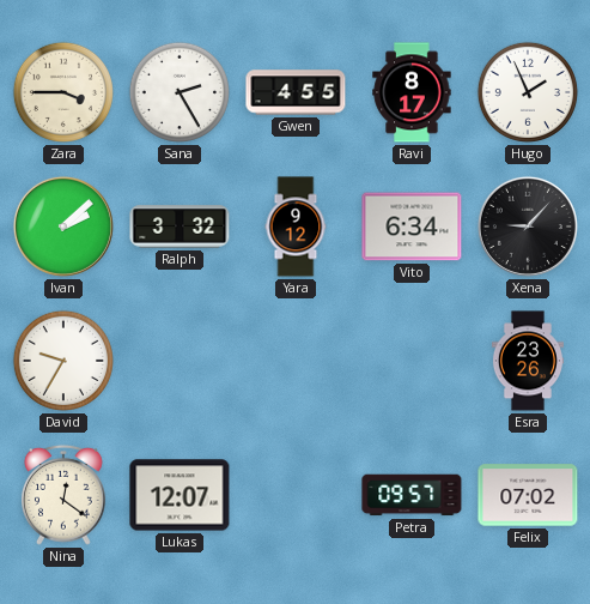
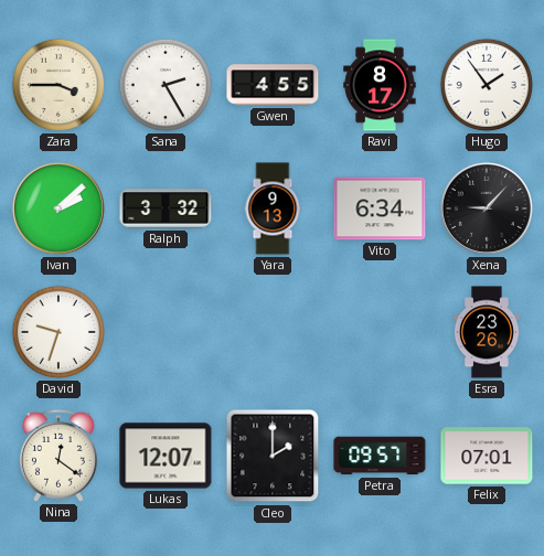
Hugo: 1:56 -> 1:54
Yara: 9:12 -> 9:13
David: 9:35 -> 9:33
Cleo: none -> 2:00
Felix: 07:02 -> 07:01
